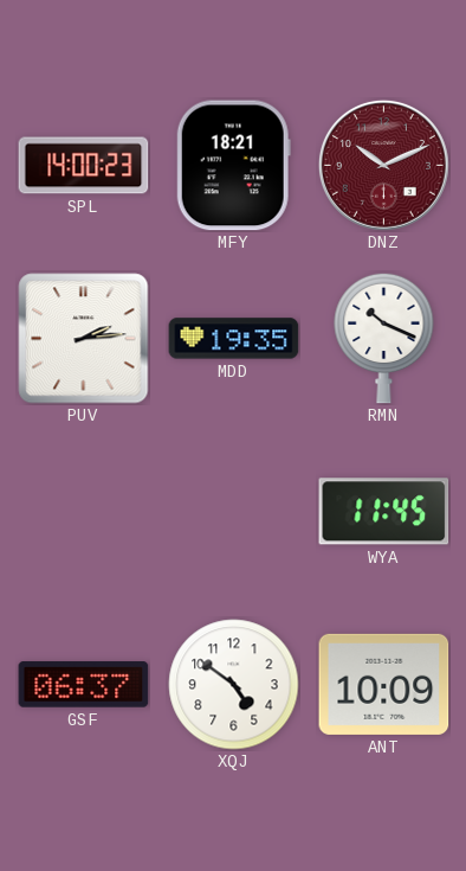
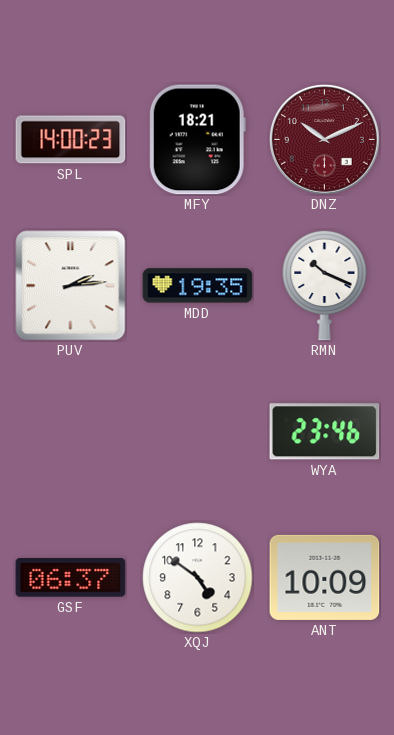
WYA: 11:45 -> 23:46
